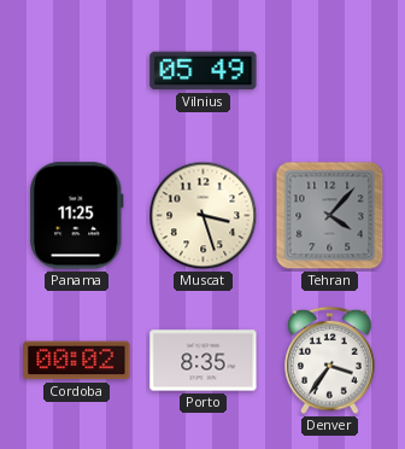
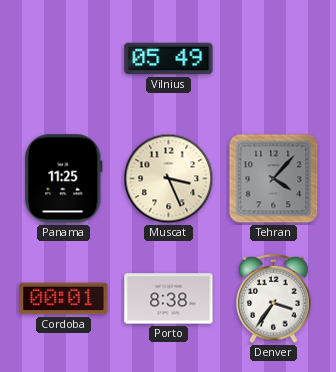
Muscat: 3:27 -> 3:26
Cordoba: 00:02 -> 00:01
Porto: 8:35 -> 8:38
